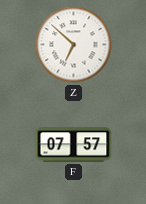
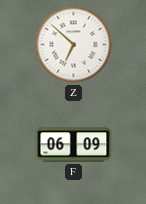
F: 07:57 -> 06:09
